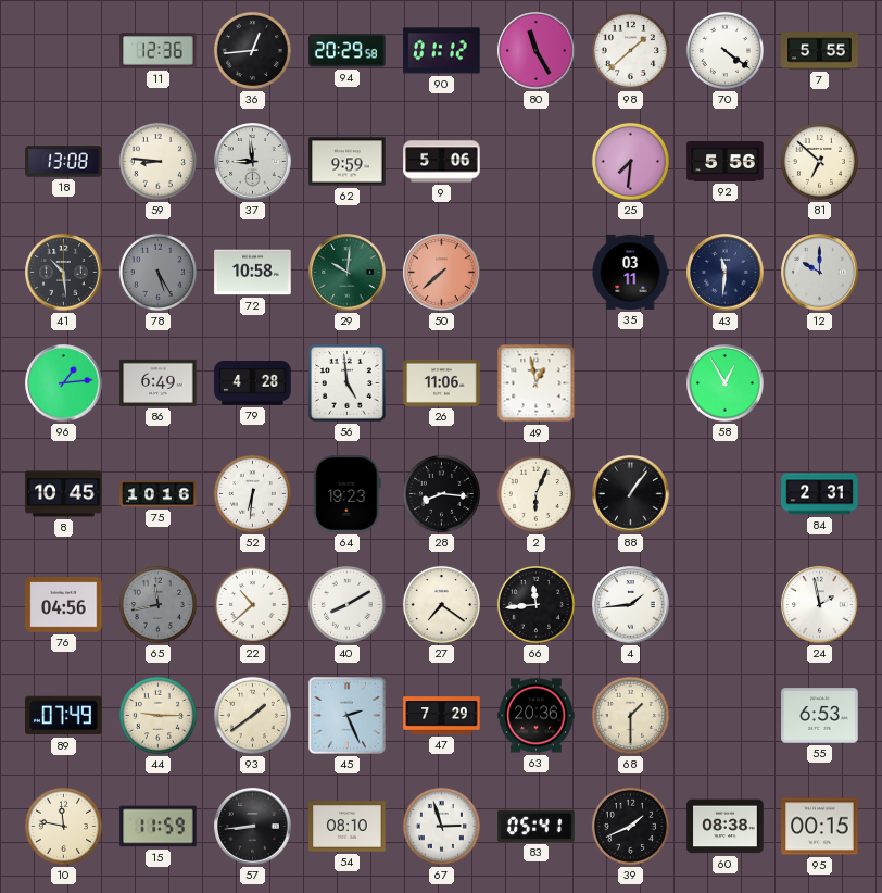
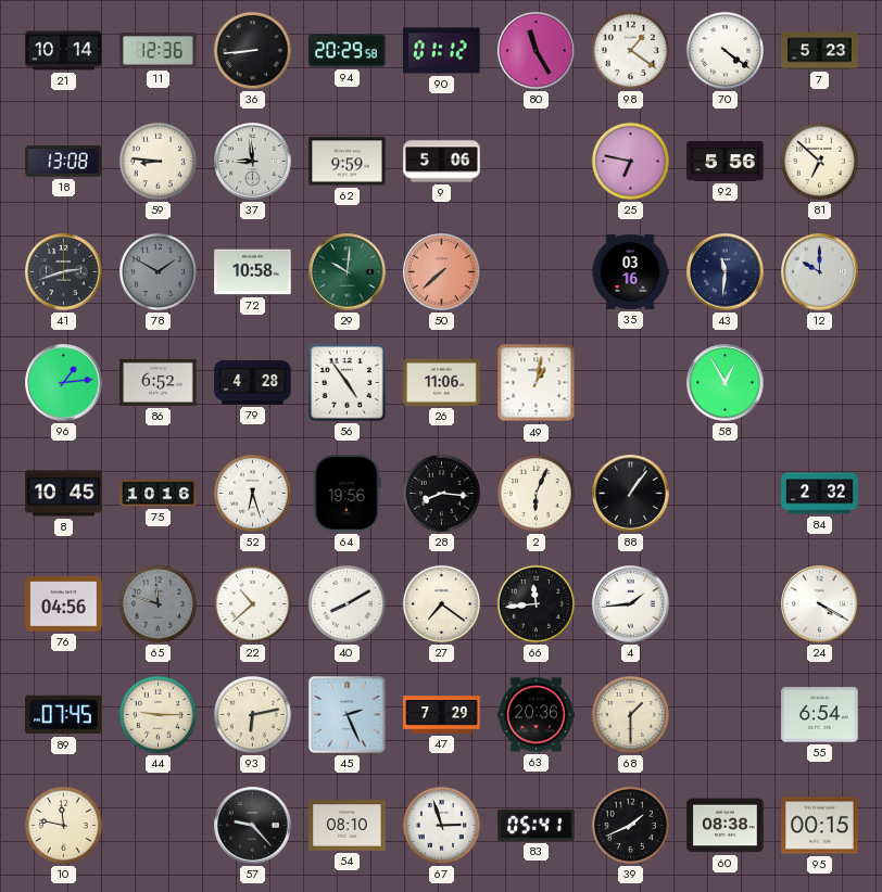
21: none -> 10:14
36: 12:44 -> 8:44
98: 1:38 -> 1:21
7: 5:55 -> 5:23
25: 7:31 -> 6:47
41: 10:29 -> 2:42
78: 5:25 -> 1:50
35: 03:11 -> 03:16
86: 6:49 -> 6:52
56: 4:59 -> 4:54
49: 12:58 -> 1:02
52: 6:31 -> 6:27
64: 19:23 -> 19:56
84: 2:31 -> 2:32
65: 11:43 -> 11:48
24: 1:58 -> 4:20
89: 07:49 -> 07:45
93: 1:39 -> 6:13
55: 6:53 -> 6:54
15: 11:59 -> none
57: 8:44 -> 9:23
